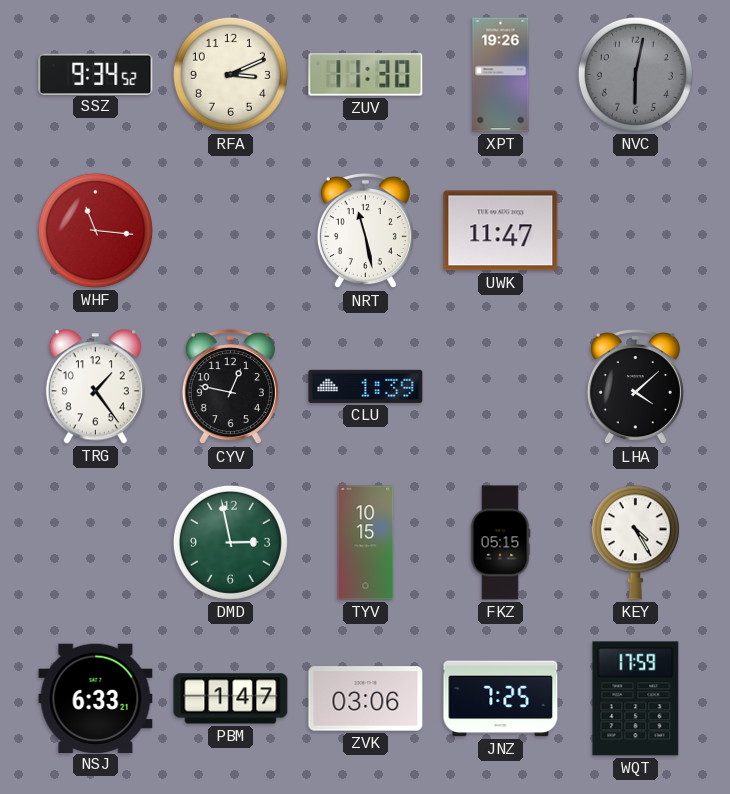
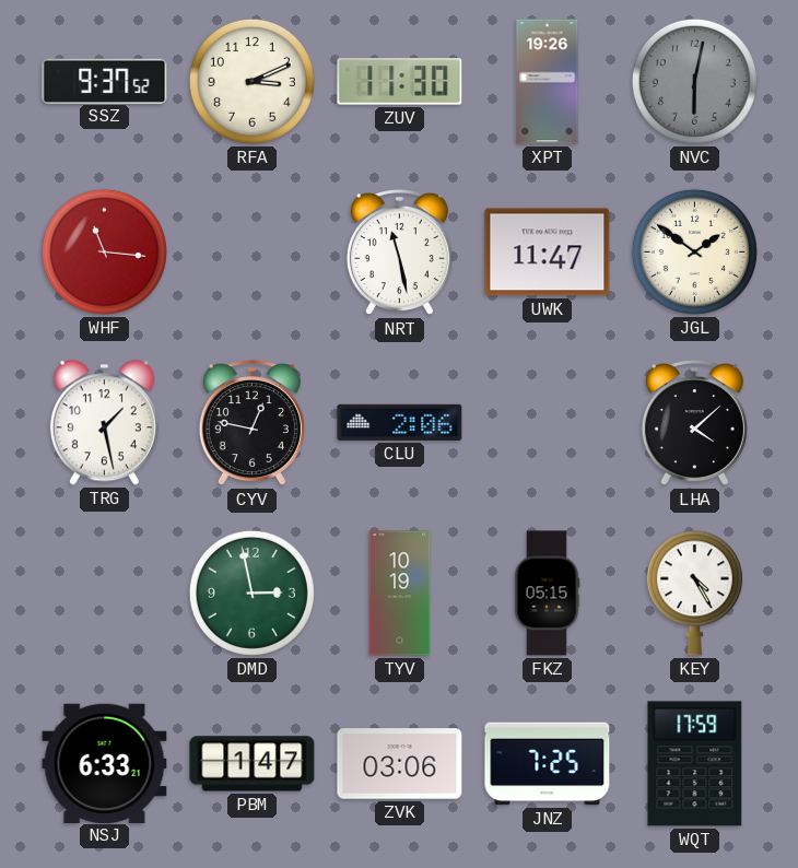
SSZ: 9:34 -> 9:37
JGL: none -> 1:51
TRG: 1:24 -> 1:28
CLU: 1:39 -> 2:06
TYV: 10:15 -> 10:19
